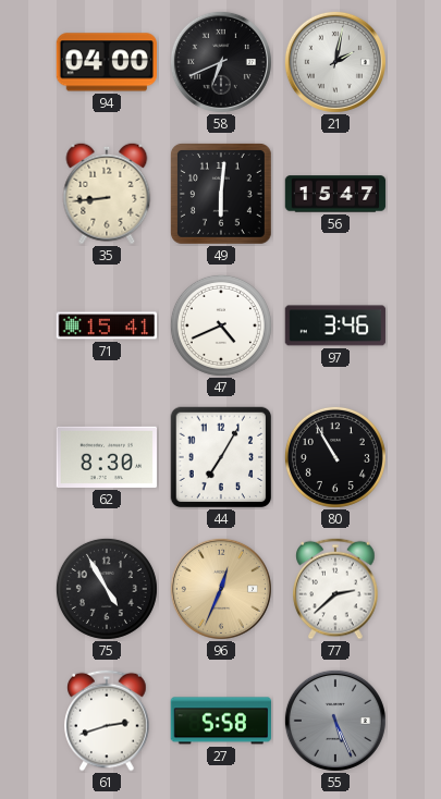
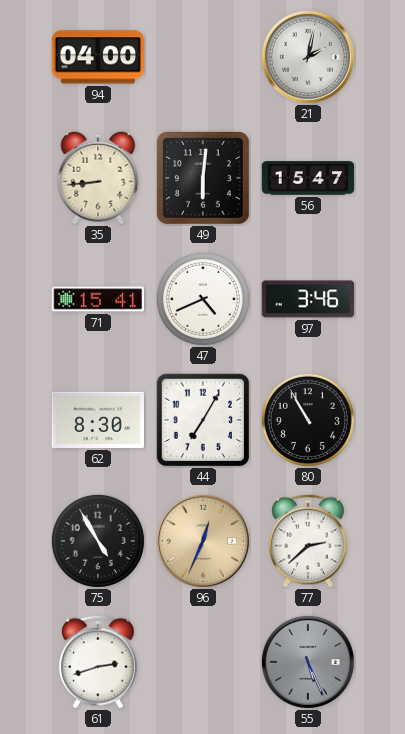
58: 6:41 -> none
27: 5:58 -> none
